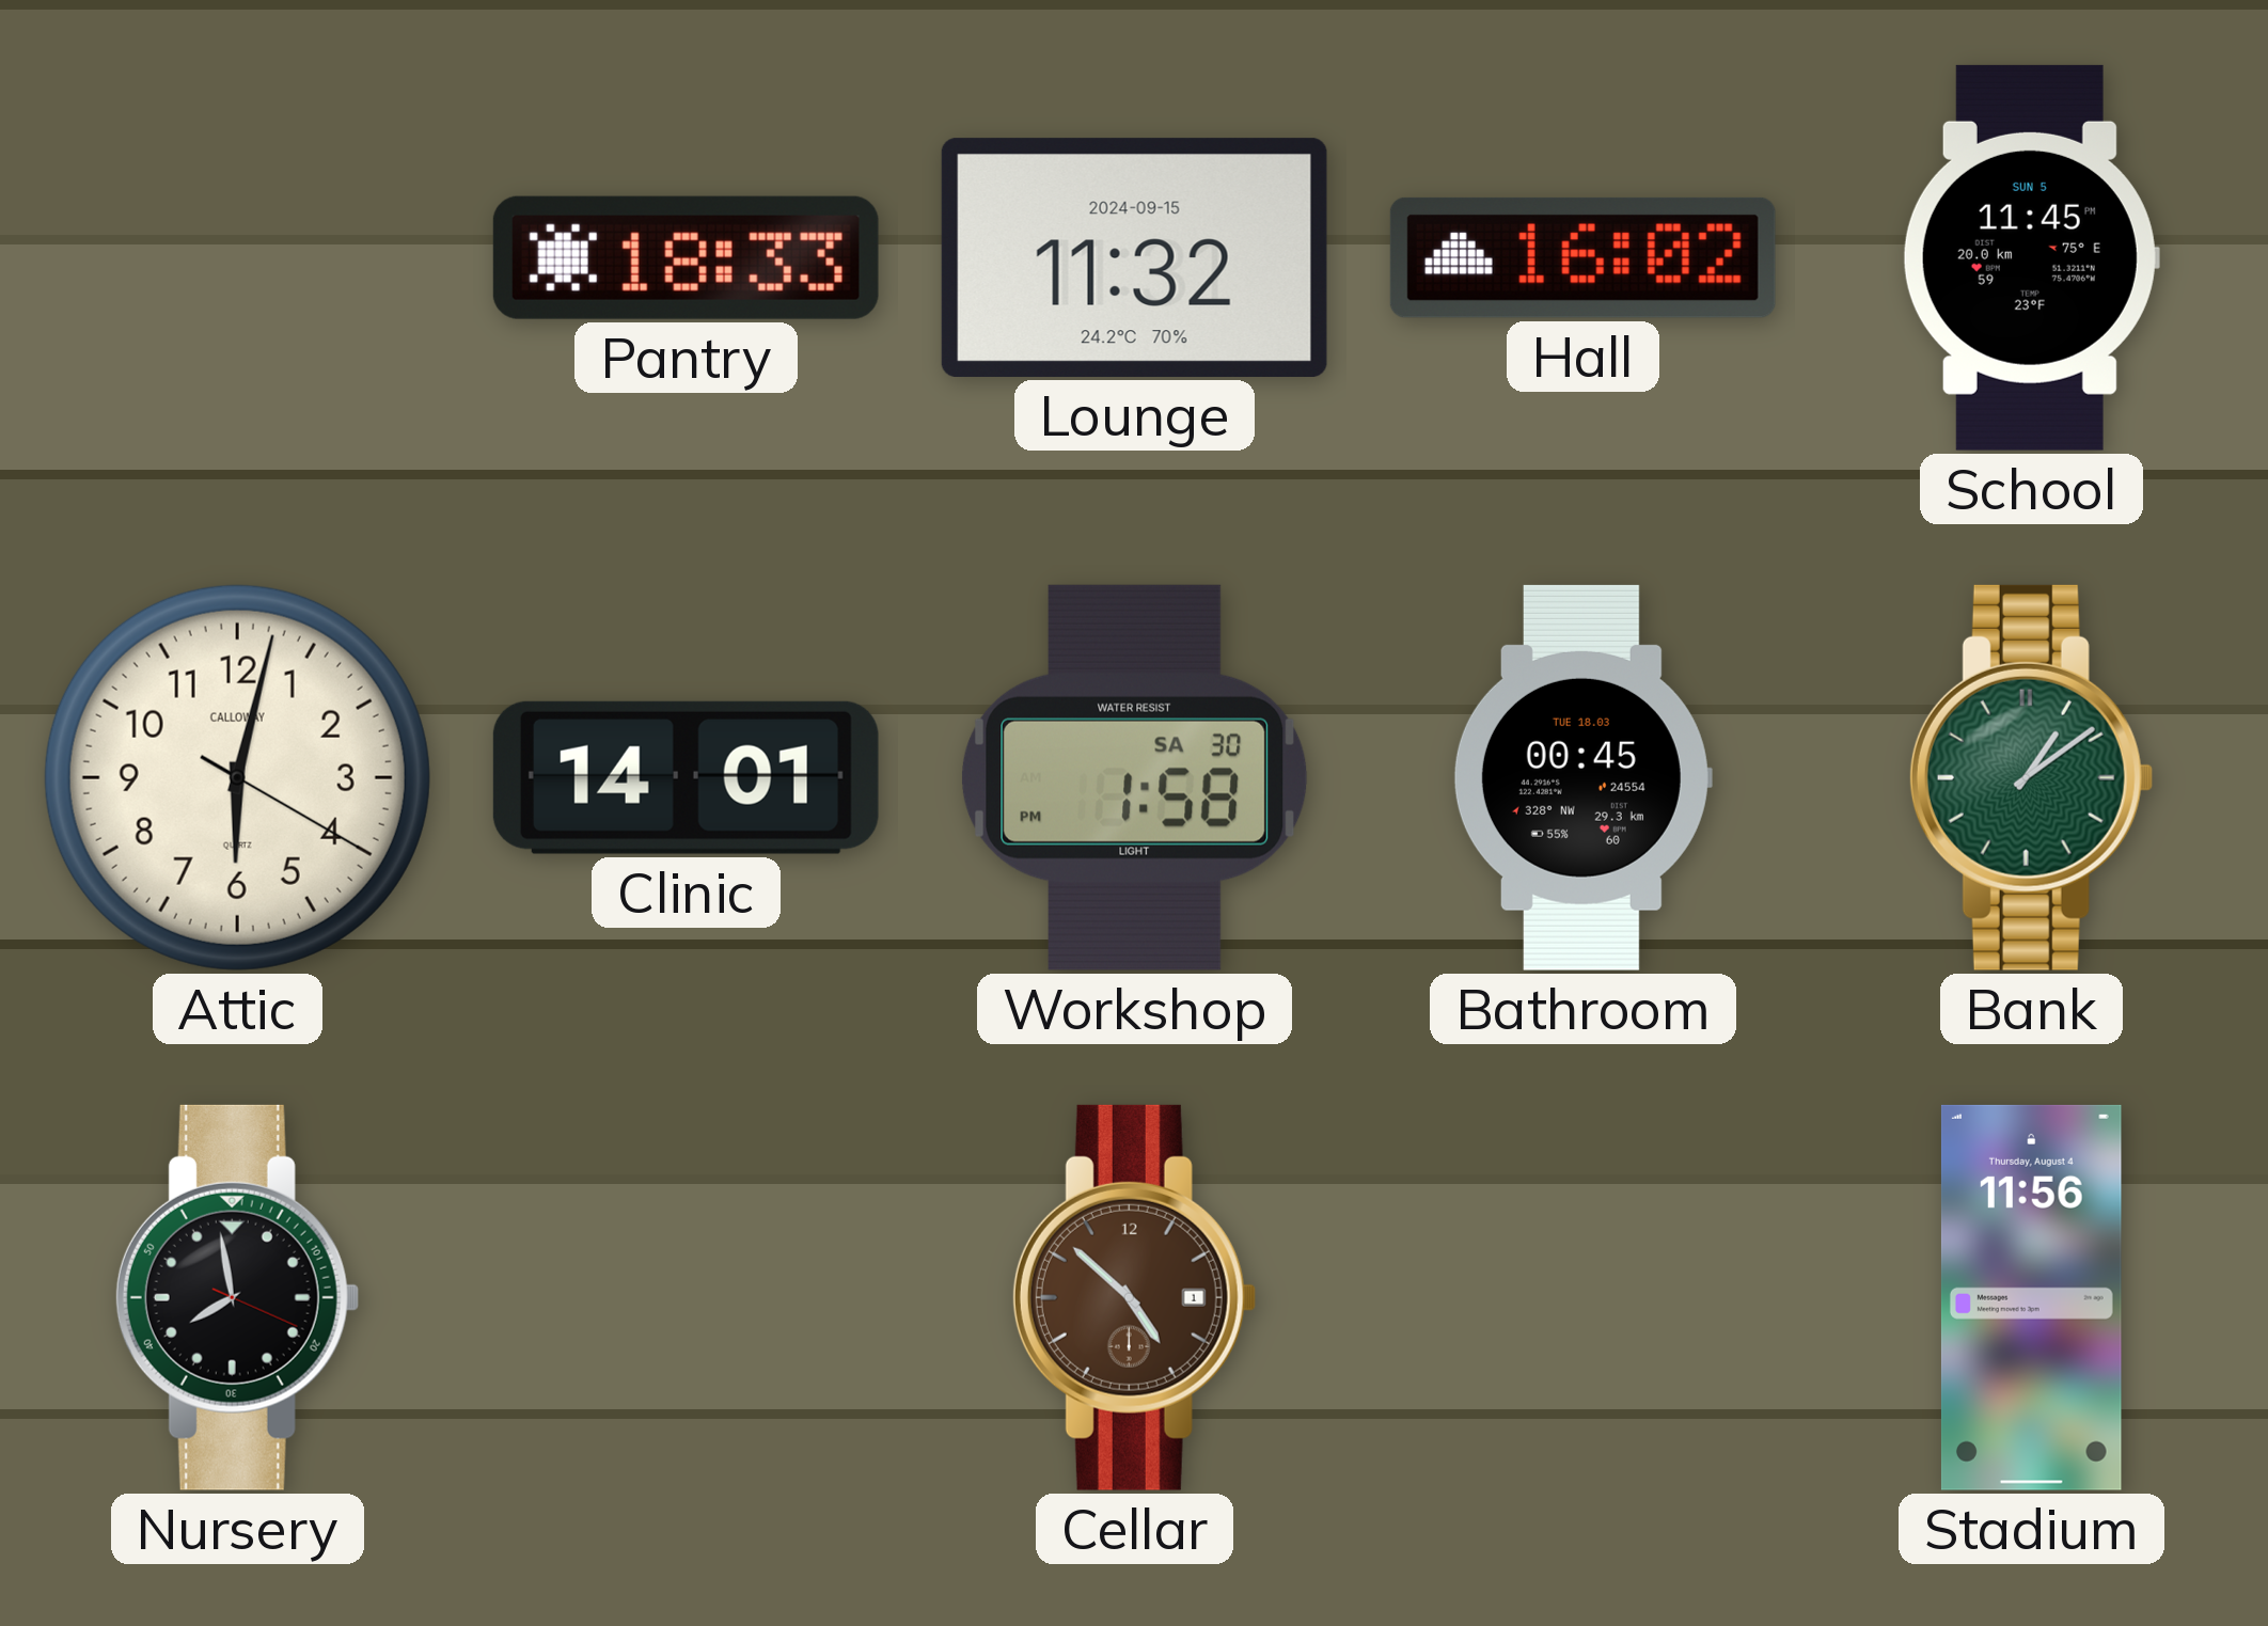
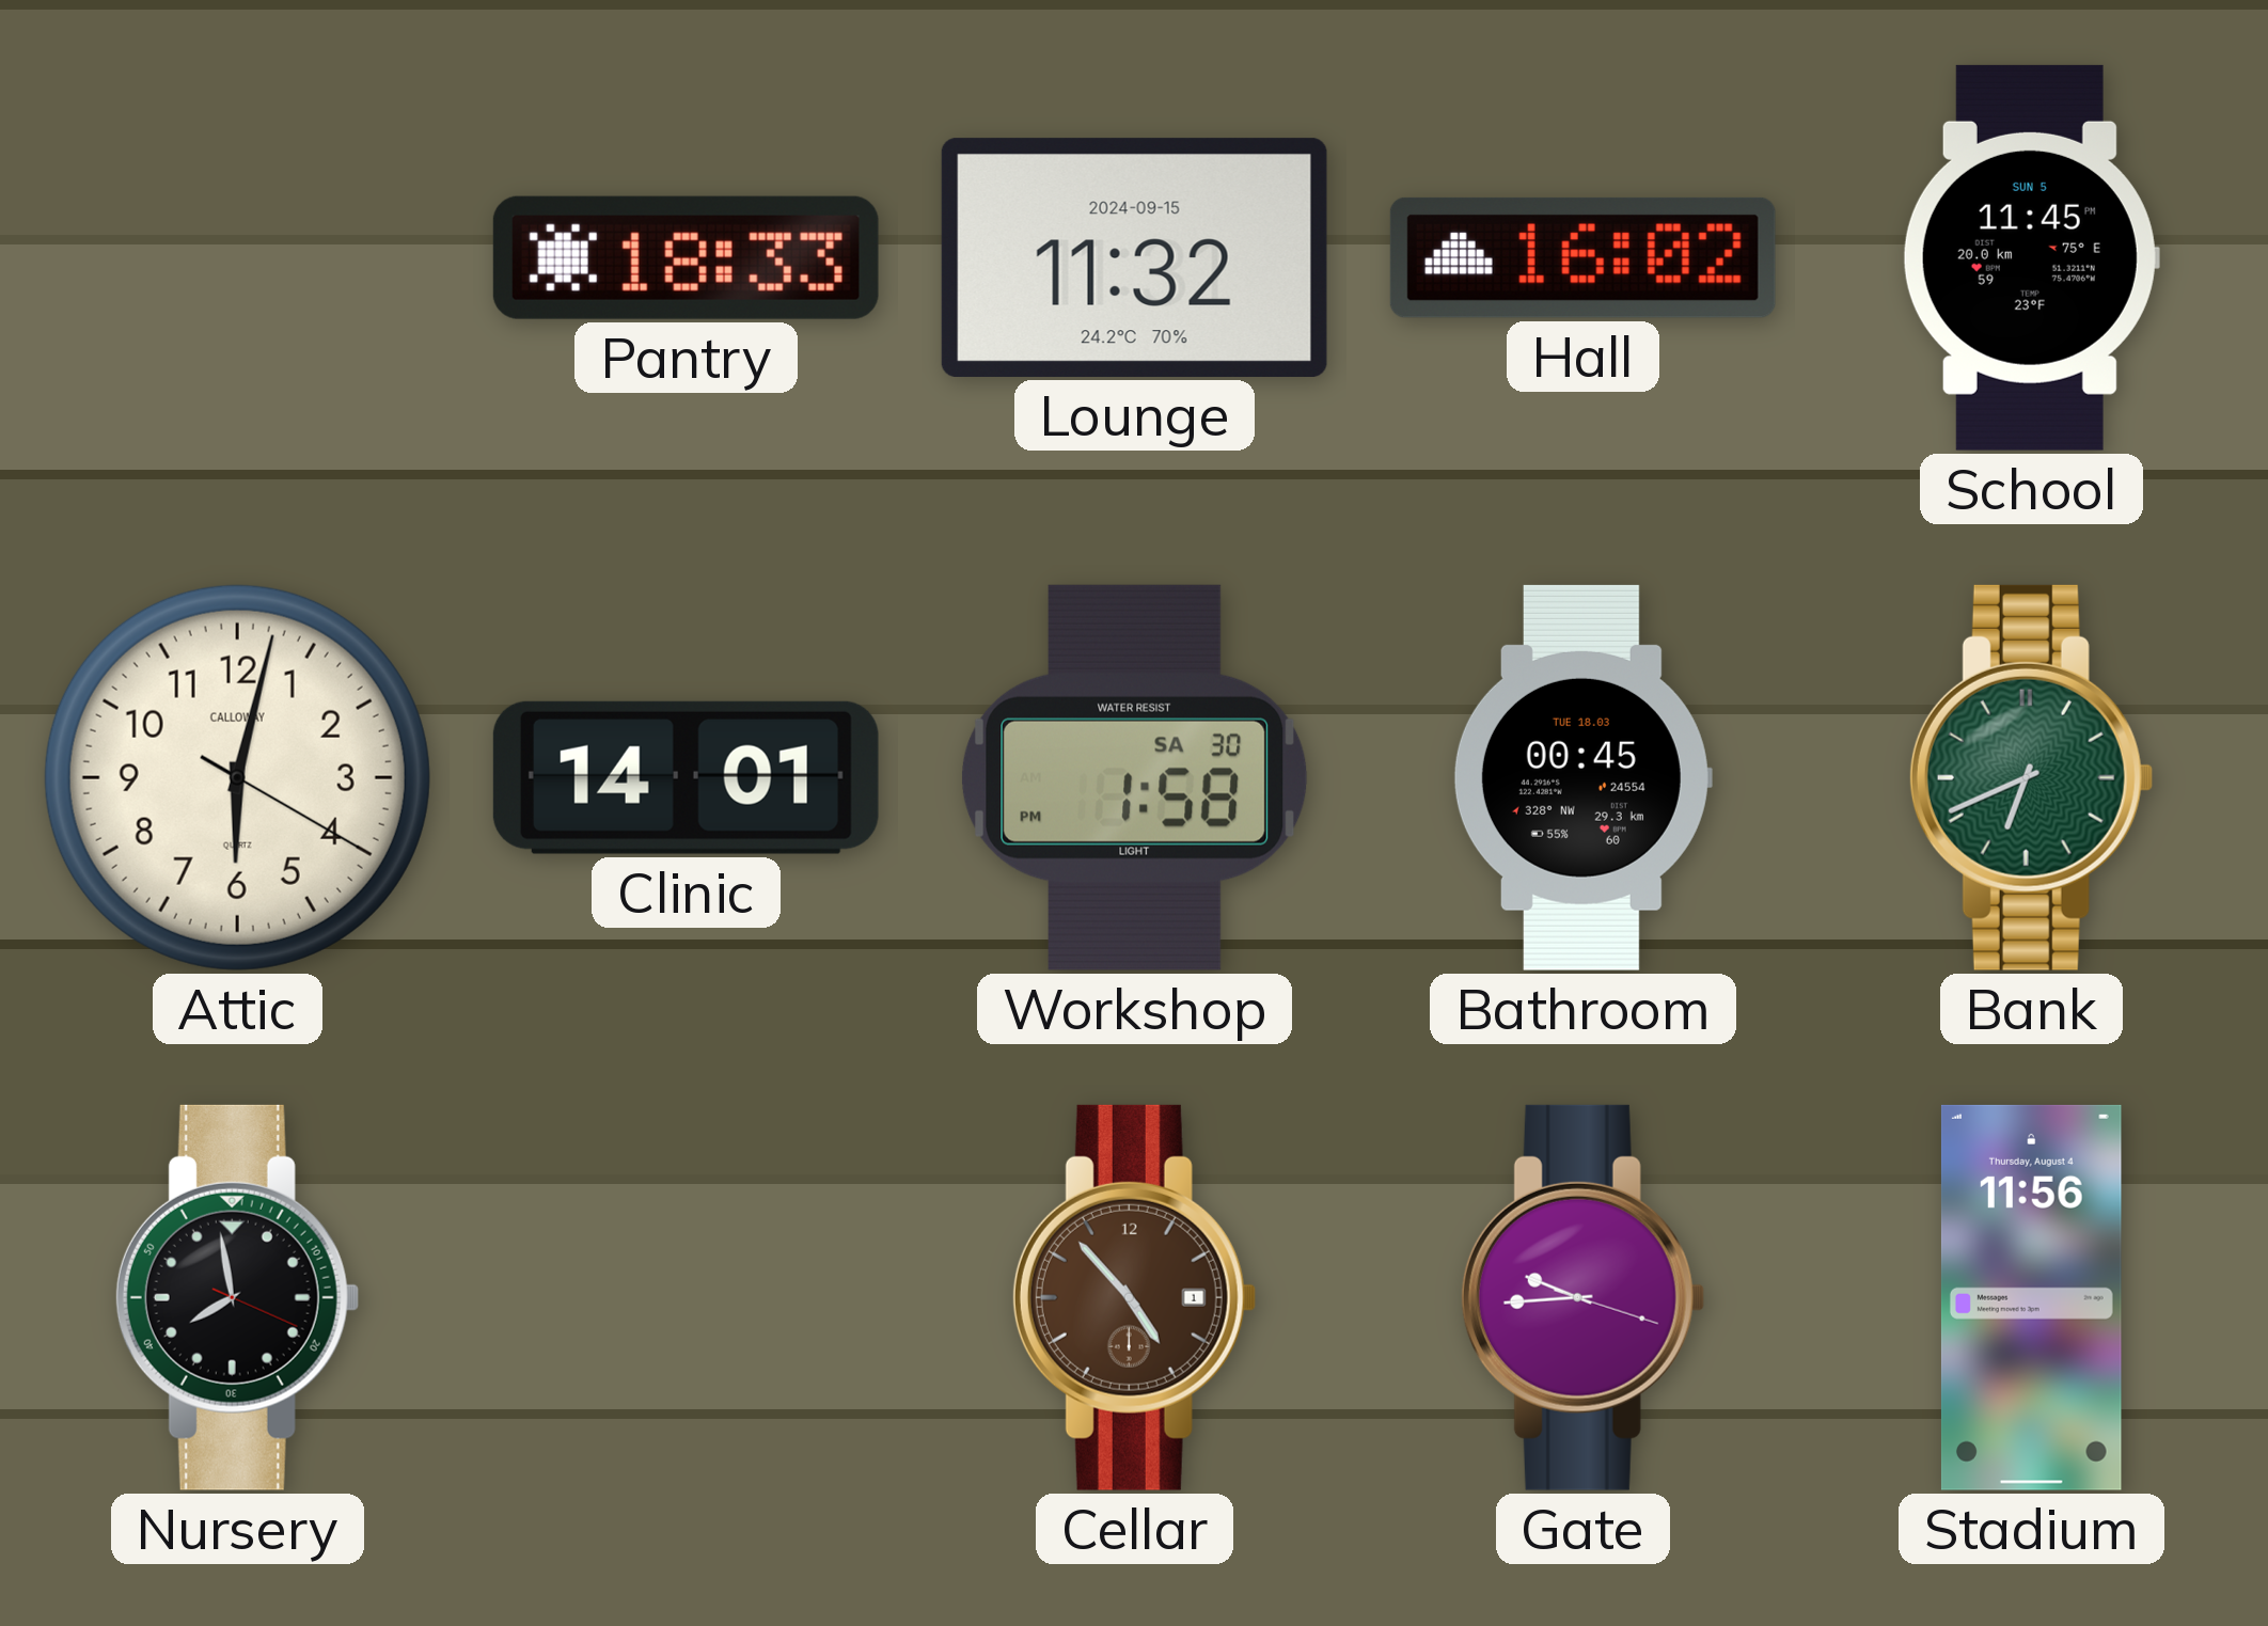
Bank: 1:09 -> 6:41
Cellar: 4:52 -> 4:53
Gate: none -> 9:44
